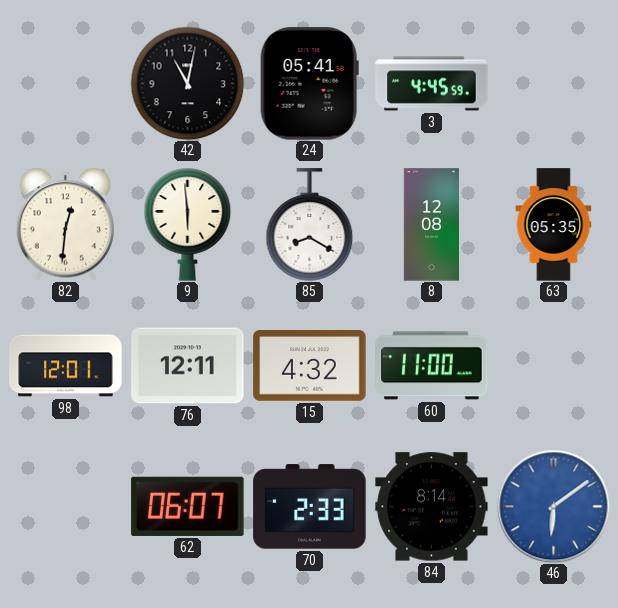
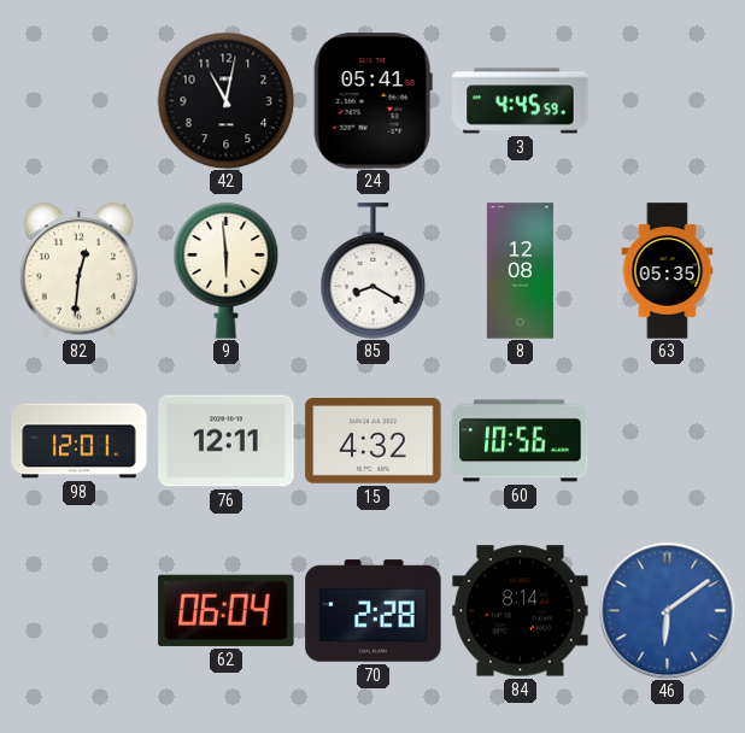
60: 11:00 -> 10:56
62: 06:07 -> 06:04
70: 2:33 -> 2:28
